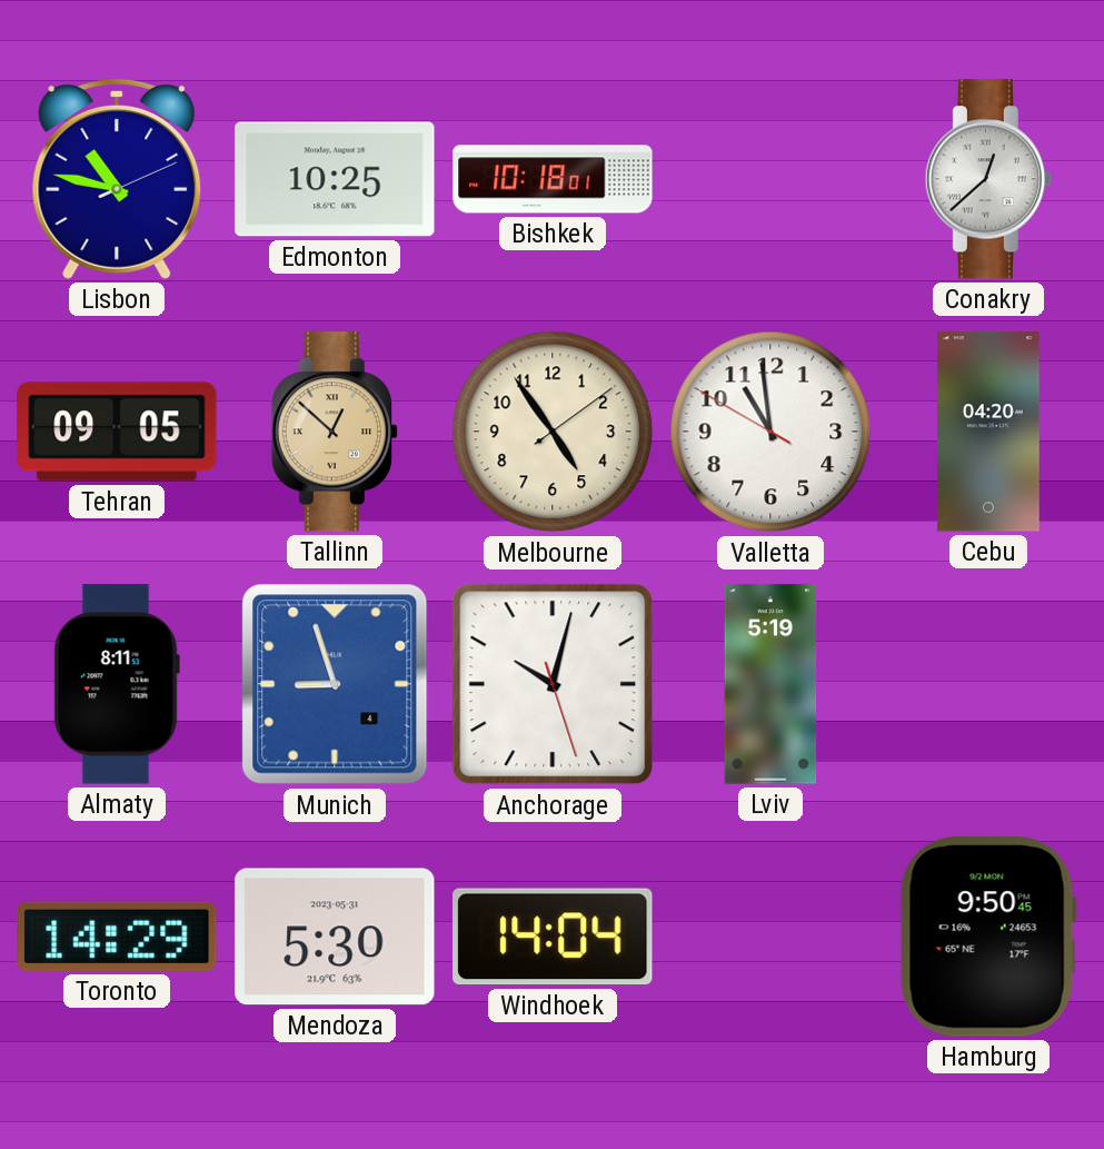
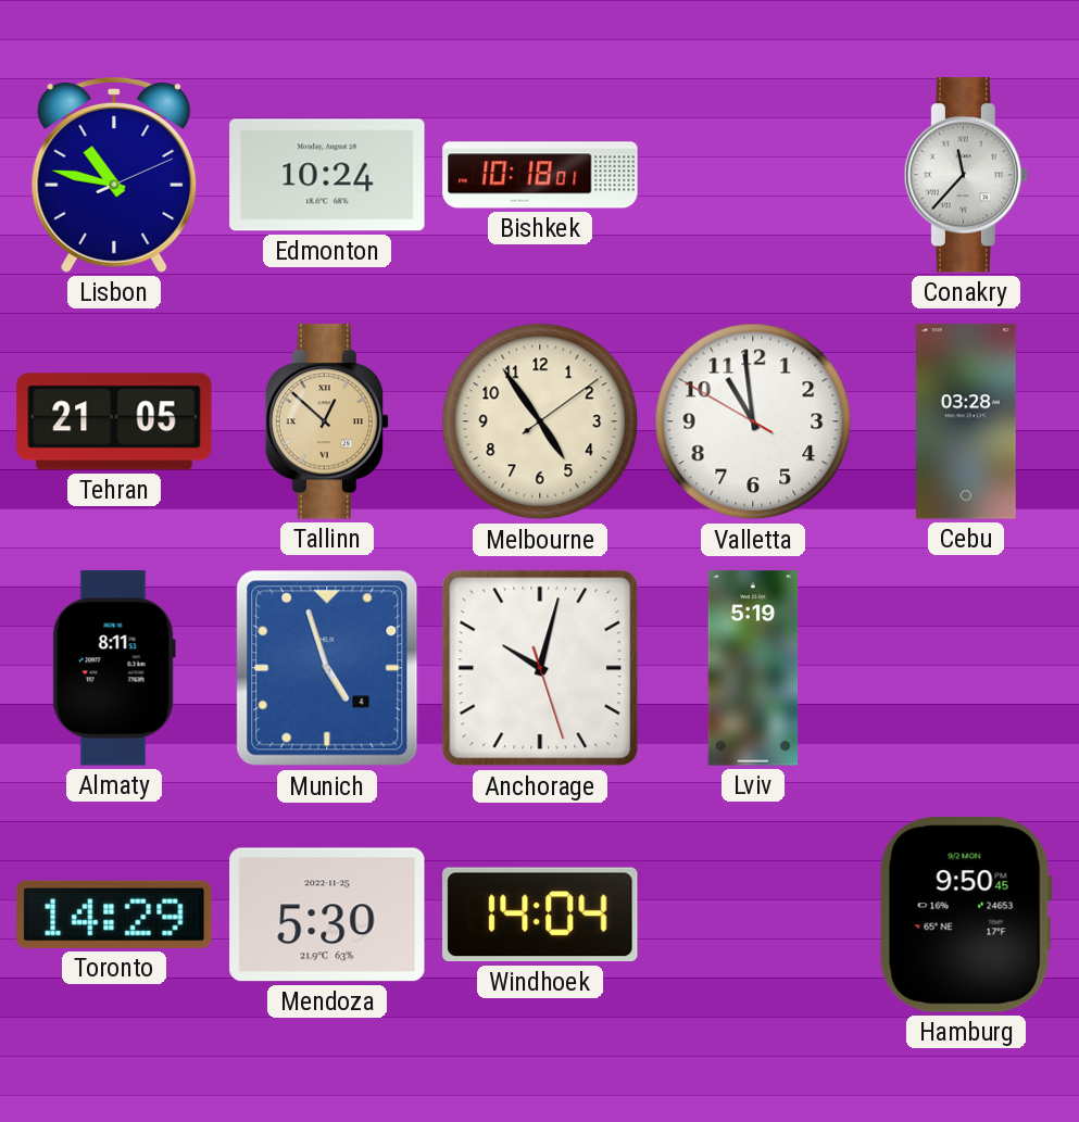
Edmonton: 10:25 -> 10:24
Conakry: 12:38 -> 11:37
Tehran: 09:05 -> 21:05
Cebu: 04:20 -> 03:28
Munich: 8:57 -> 4:57
Mendoza date: 2023-05-31 -> 2022-11-25
